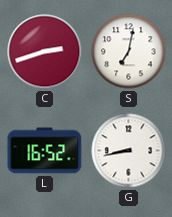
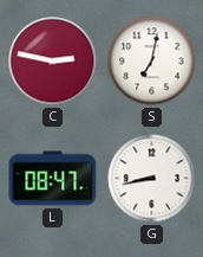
C: 2:42 -> 2:47
L: 16:52 -> 08:47
